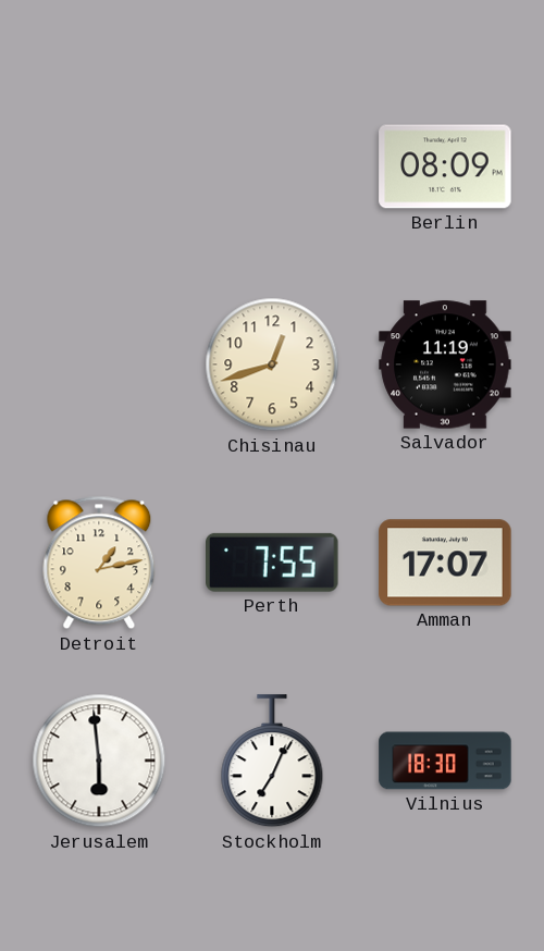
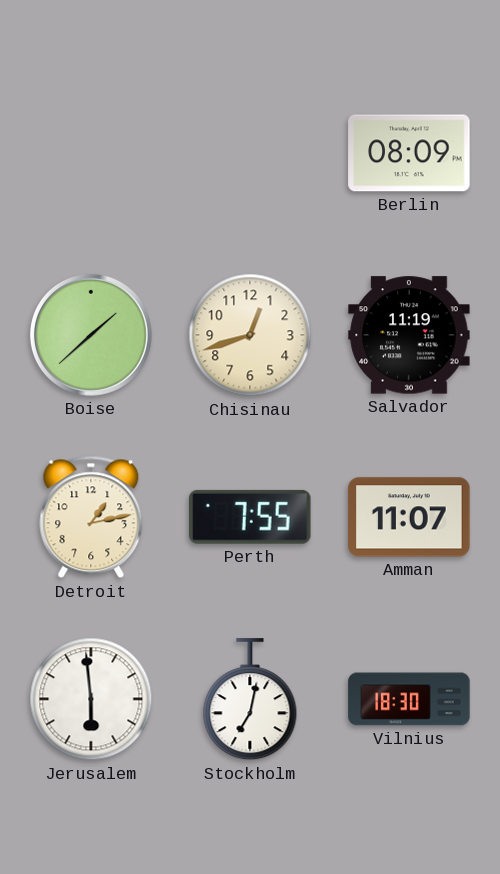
Boise: none -> 1:38
Amman: 17:07 -> 11:07
Stockholm: 7:04 -> 7:02
